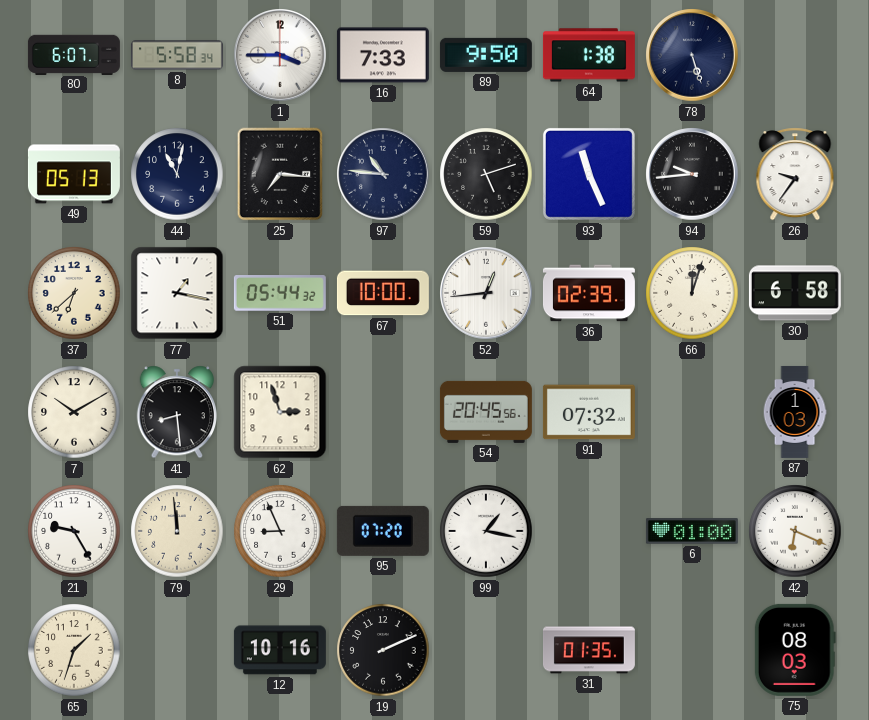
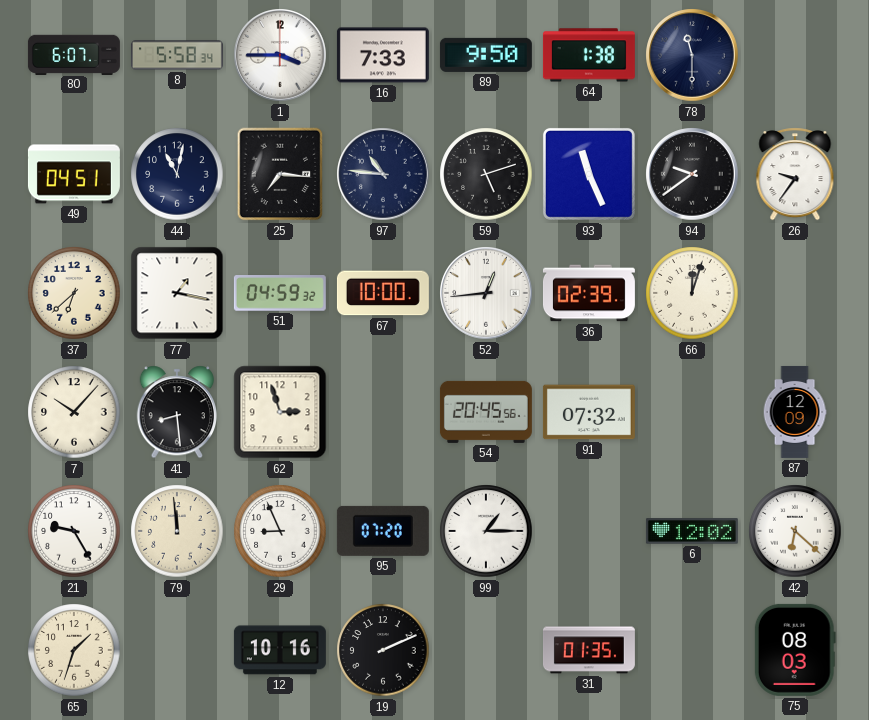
78: 5:27 -> 11:30
49: 05:13 -> 04:51
94: 9:44 -> 9:39
51: 05:44 -> 04:59
30: 6:58 -> none
7: 10:10 -> 10:07
87: 1:03 -> 12:09
99: 1:17 -> 1:15
6: 01:00 -> 12:02
42: 6:19 -> 6:22
